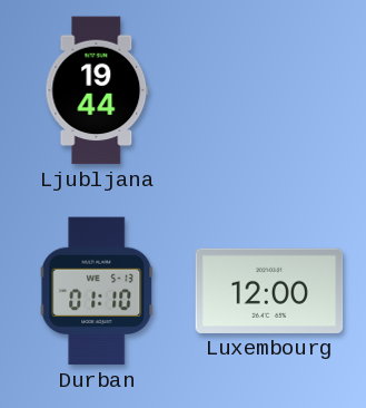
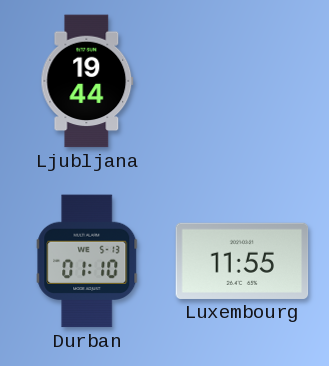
Luxembourg: 12:00 -> 11:55
